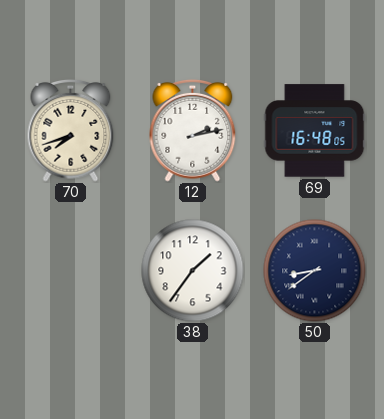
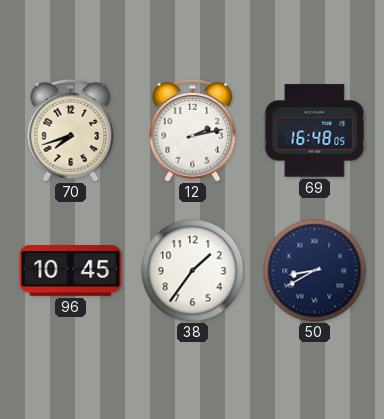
96: none -> 10:45
50: 8:39 -> 8:40
